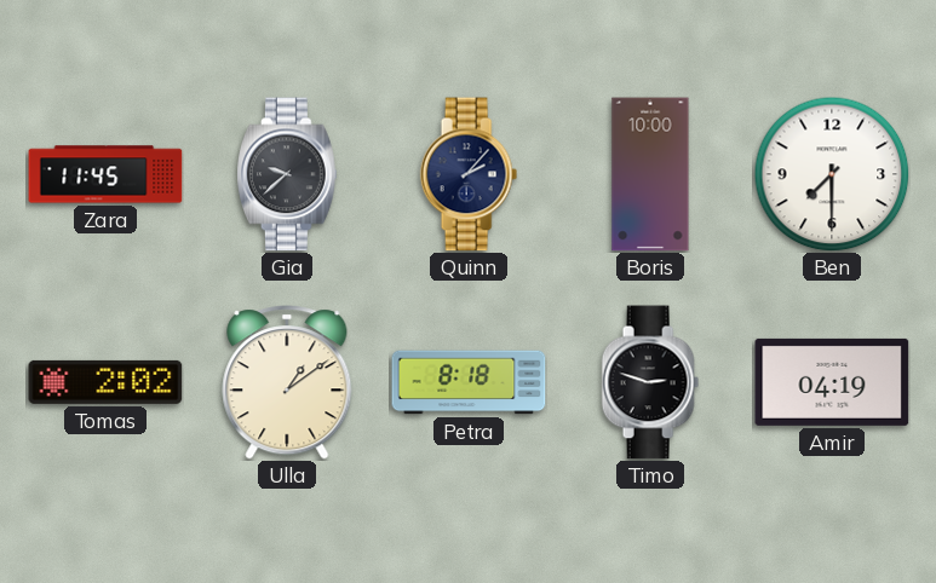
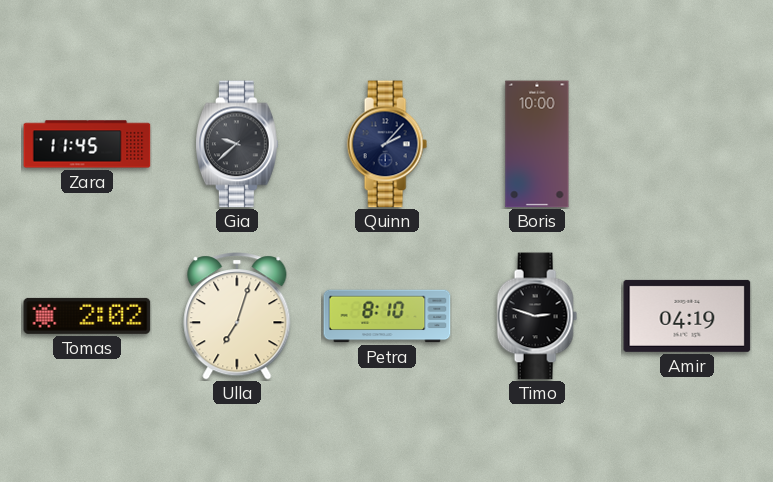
Ben: 7:30 -> none
Ulla: 1:09 -> 7:03
Petra: 8:18 -> 8:10
